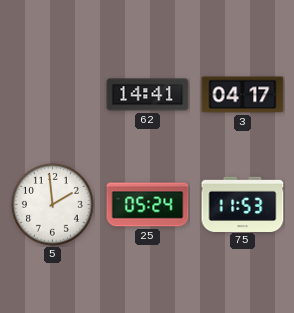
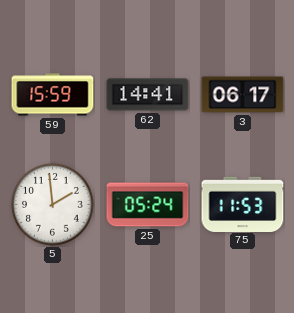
59: none -> 15:59
3: 04:17 -> 06:17
